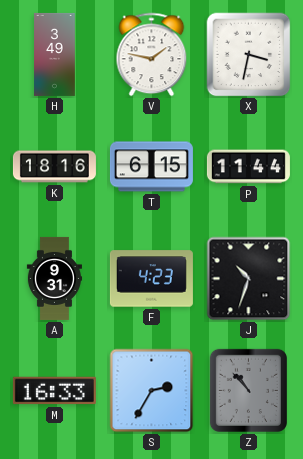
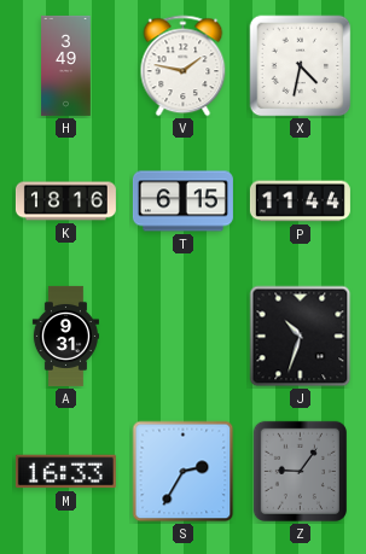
X: 3:32 -> 4:32
F: 4:23 -> none
Z: 10:53 -> 9:06
